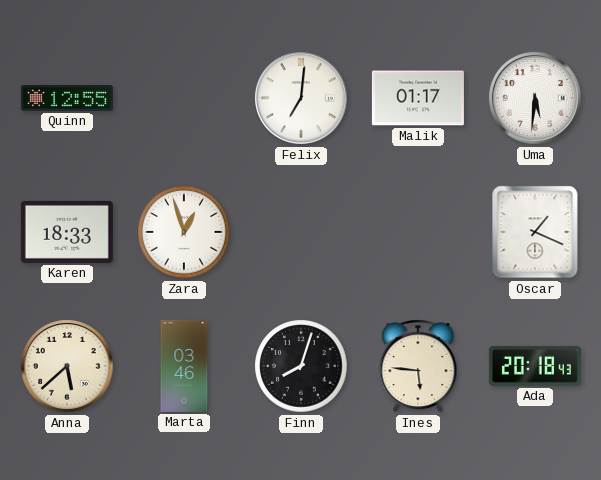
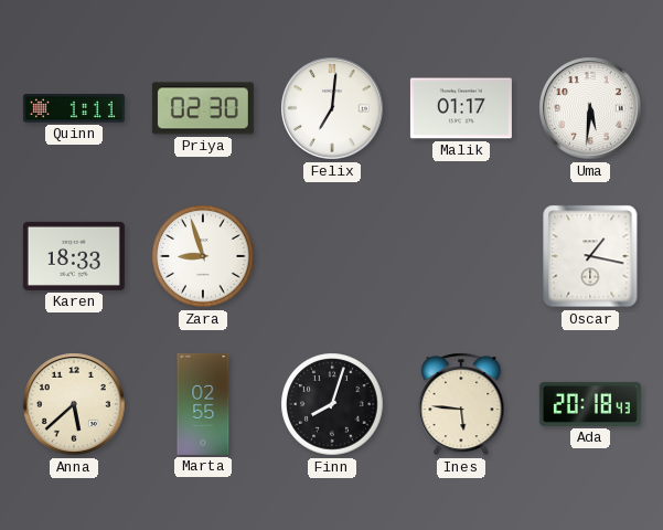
Quinn: 12:55 -> 1:11
Priya: none -> 02:30
Zara: 12:57 -> 8:57
Oscar: 1:19 -> 1:17
Marta: 03:46 -> 02:55
